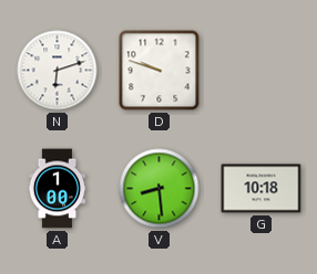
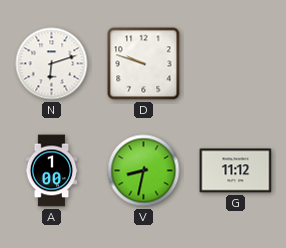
V: 8:29 -> 8:32
G: 10:18 -> 11:12
